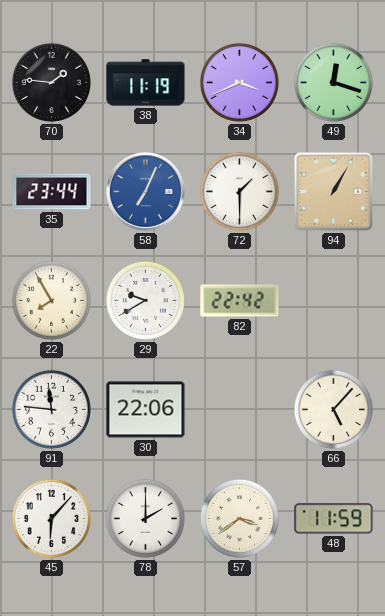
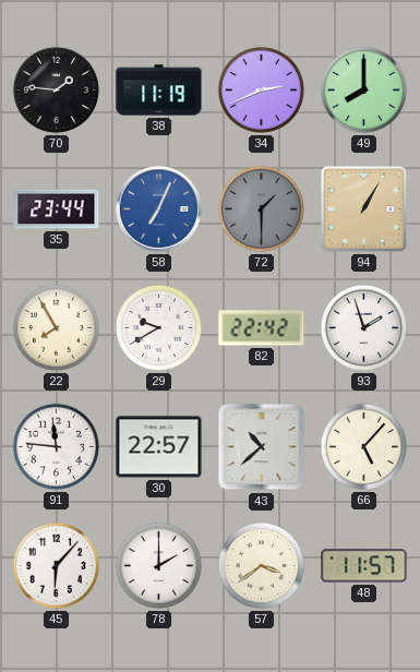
34: 3:41 -> 2:41
49: 12:18 -> 8:00
72 dial: white -> grey
93: none -> 1:57
30: 22:06 -> 22:57
43: none -> 10:38
48: 11:59 -> 11:57
